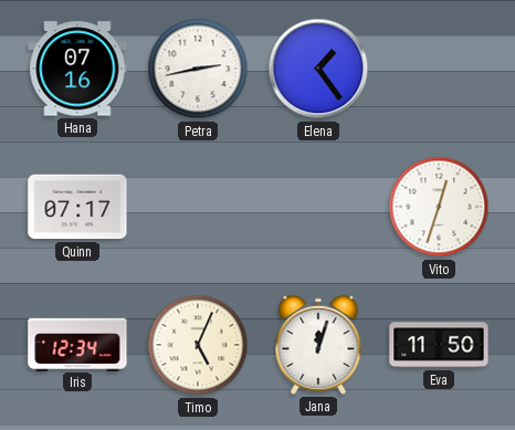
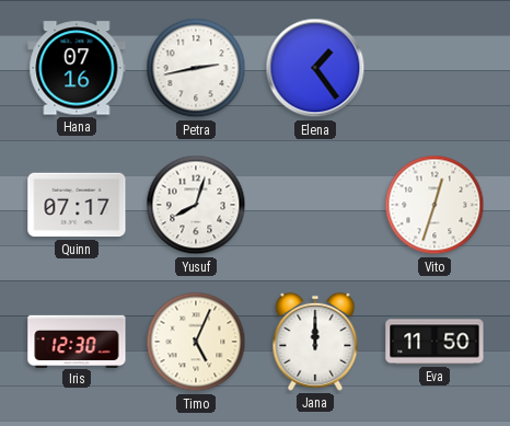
Yusuf: none -> 8:03
Iris: 12:34 -> 12:30
Jana: 12:03 -> 12:00
